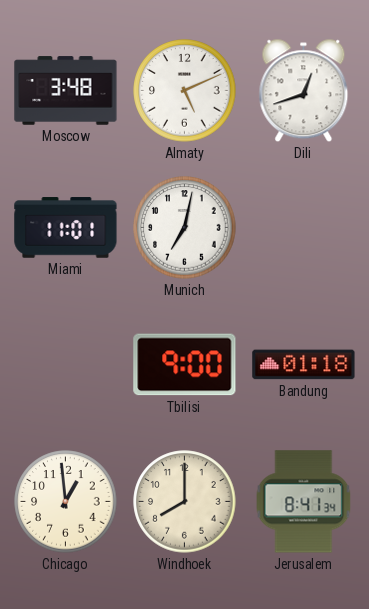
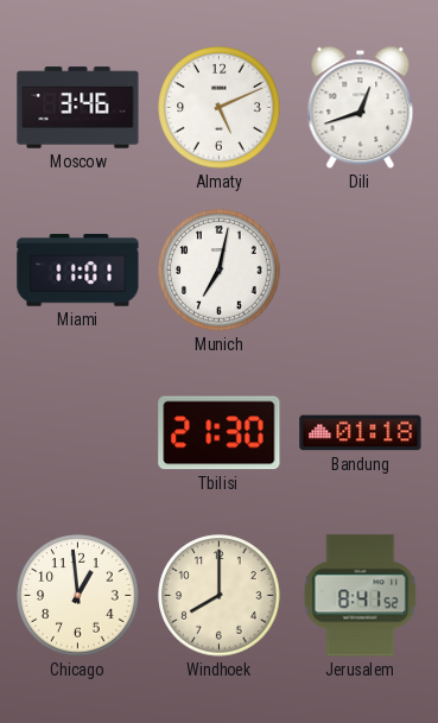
Moscow: 3:48 -> 3:46
Tbilisi: 9:00 -> 21:30
Jerusalem: 8:41:34 -> 8:41:52
